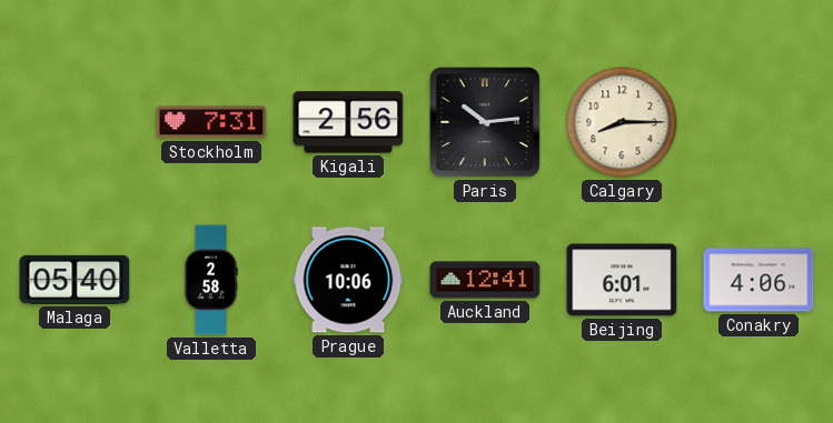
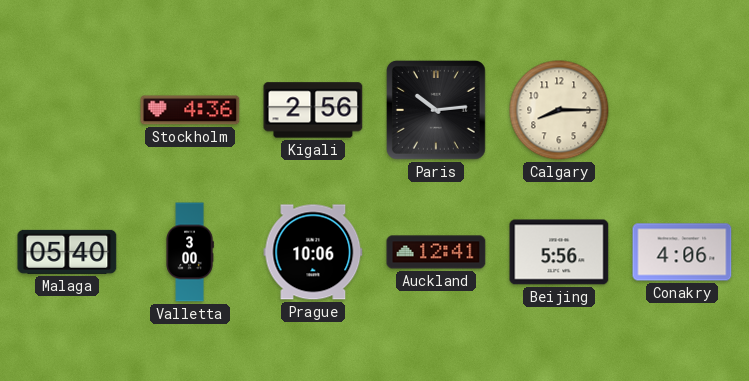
Stockholm: 7:31 -> 4:36
Valletta: 2:58 -> 3:00
Beijing: 6:01 -> 5:56
